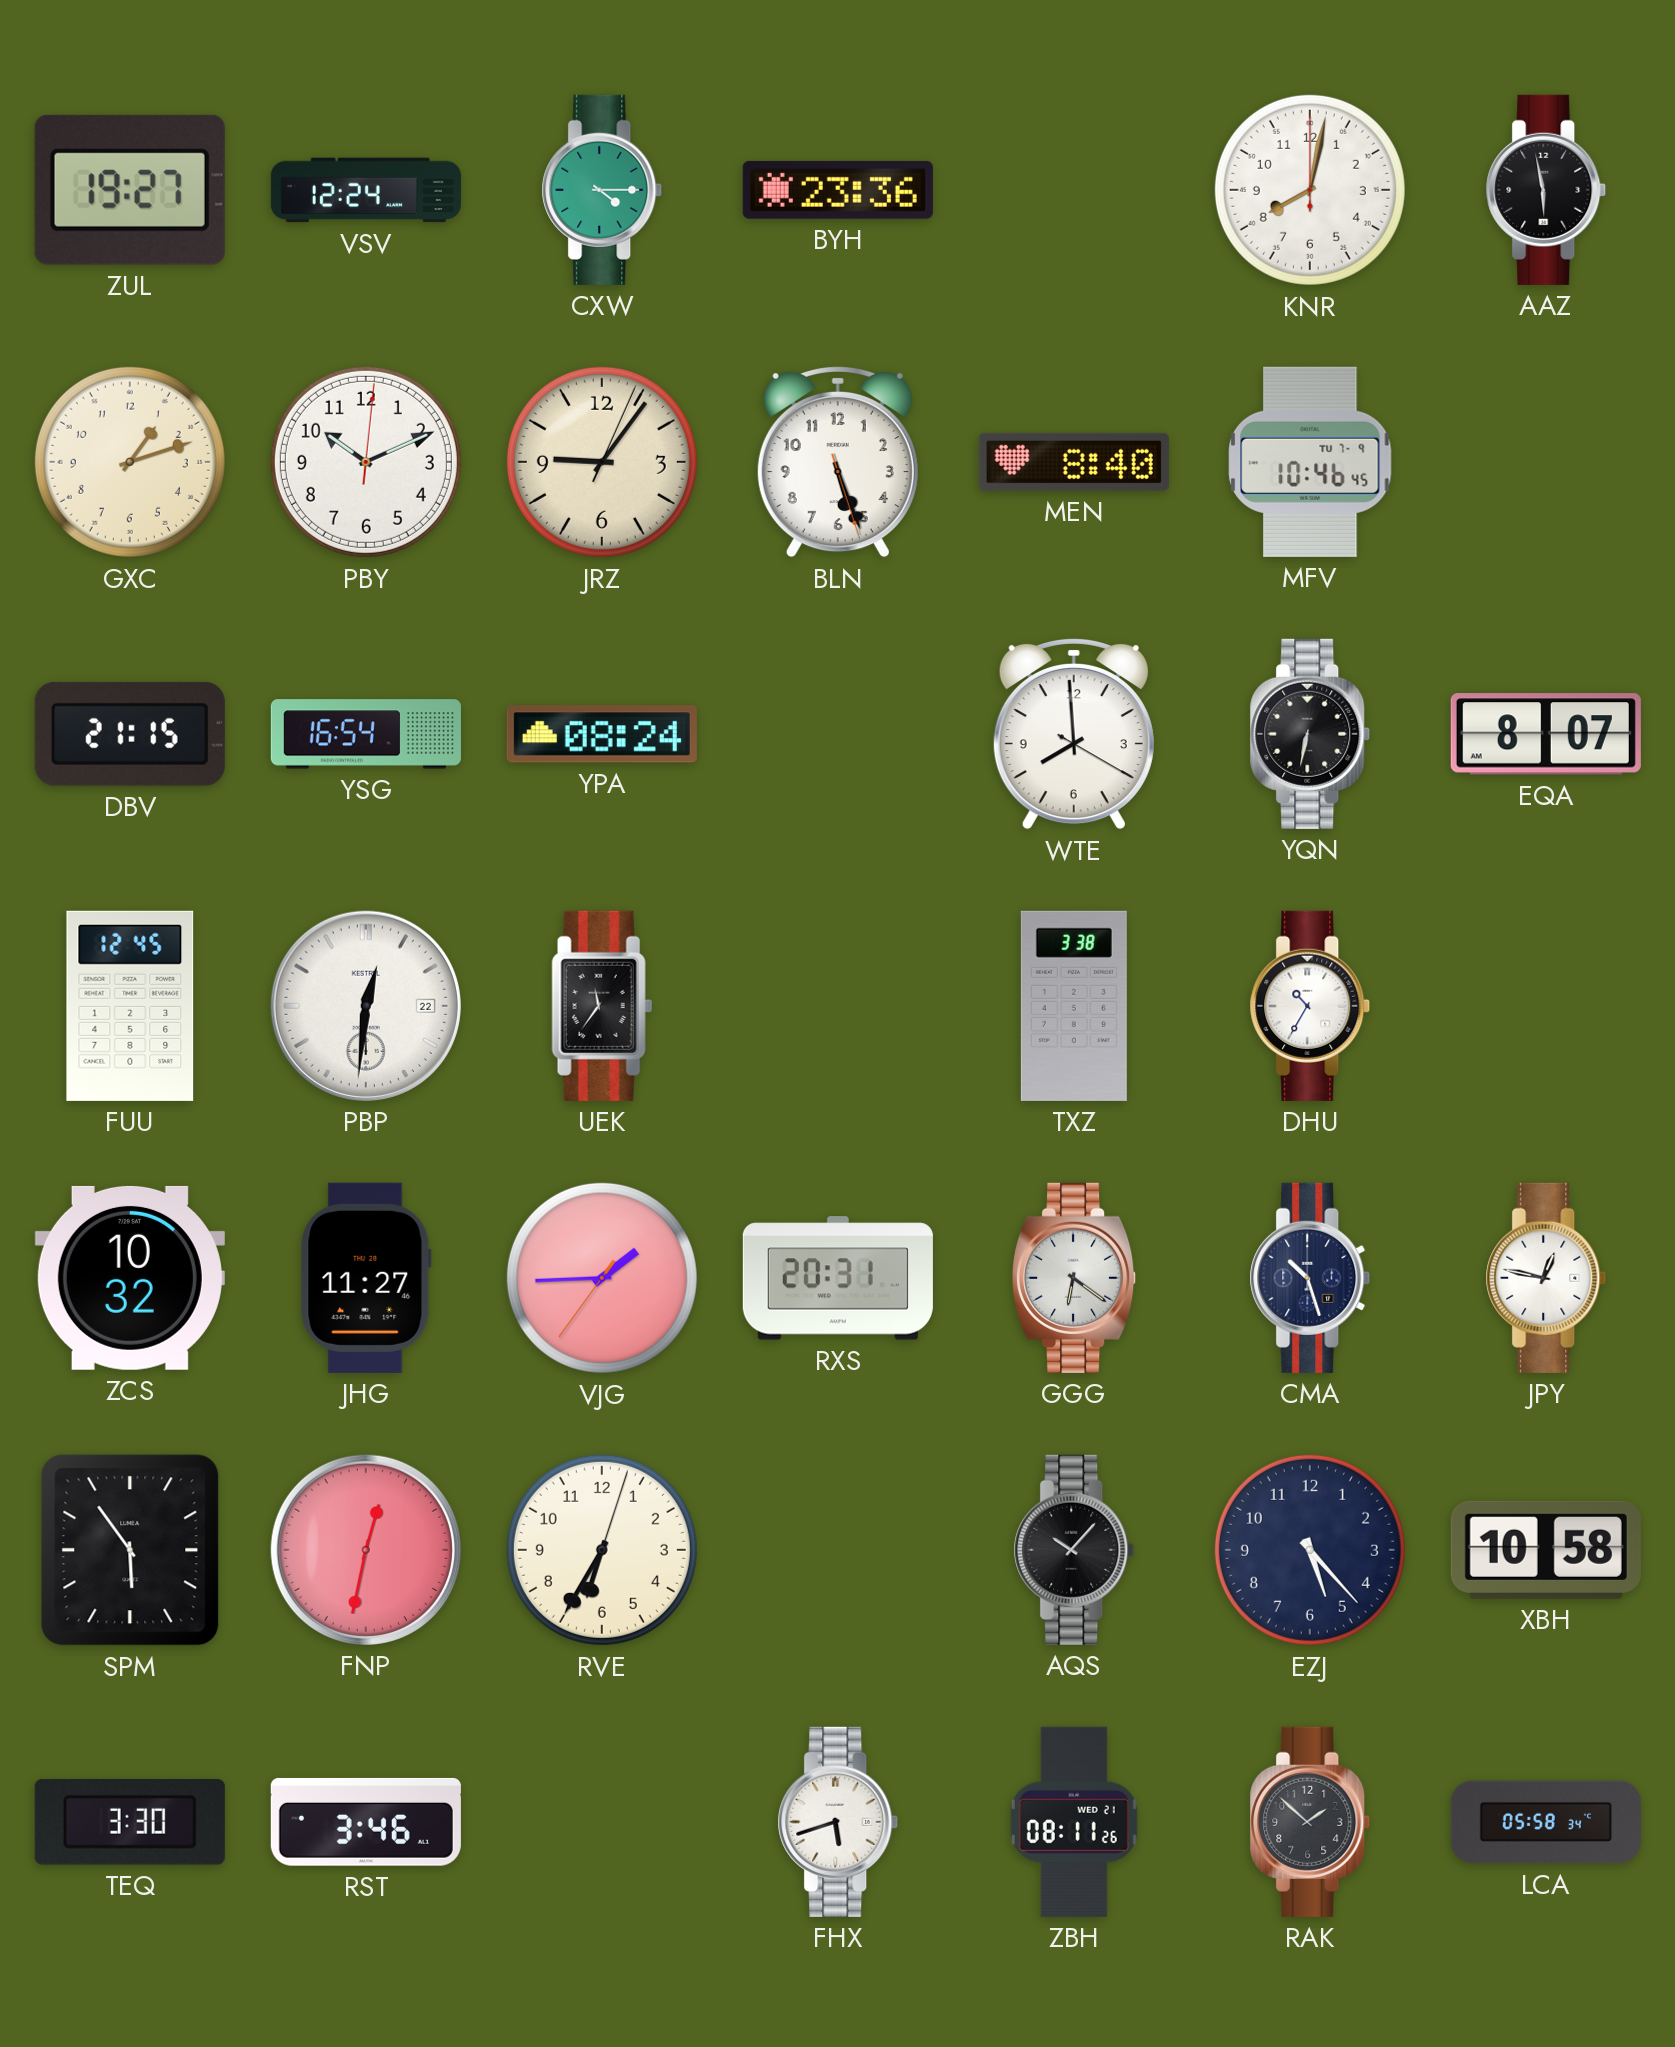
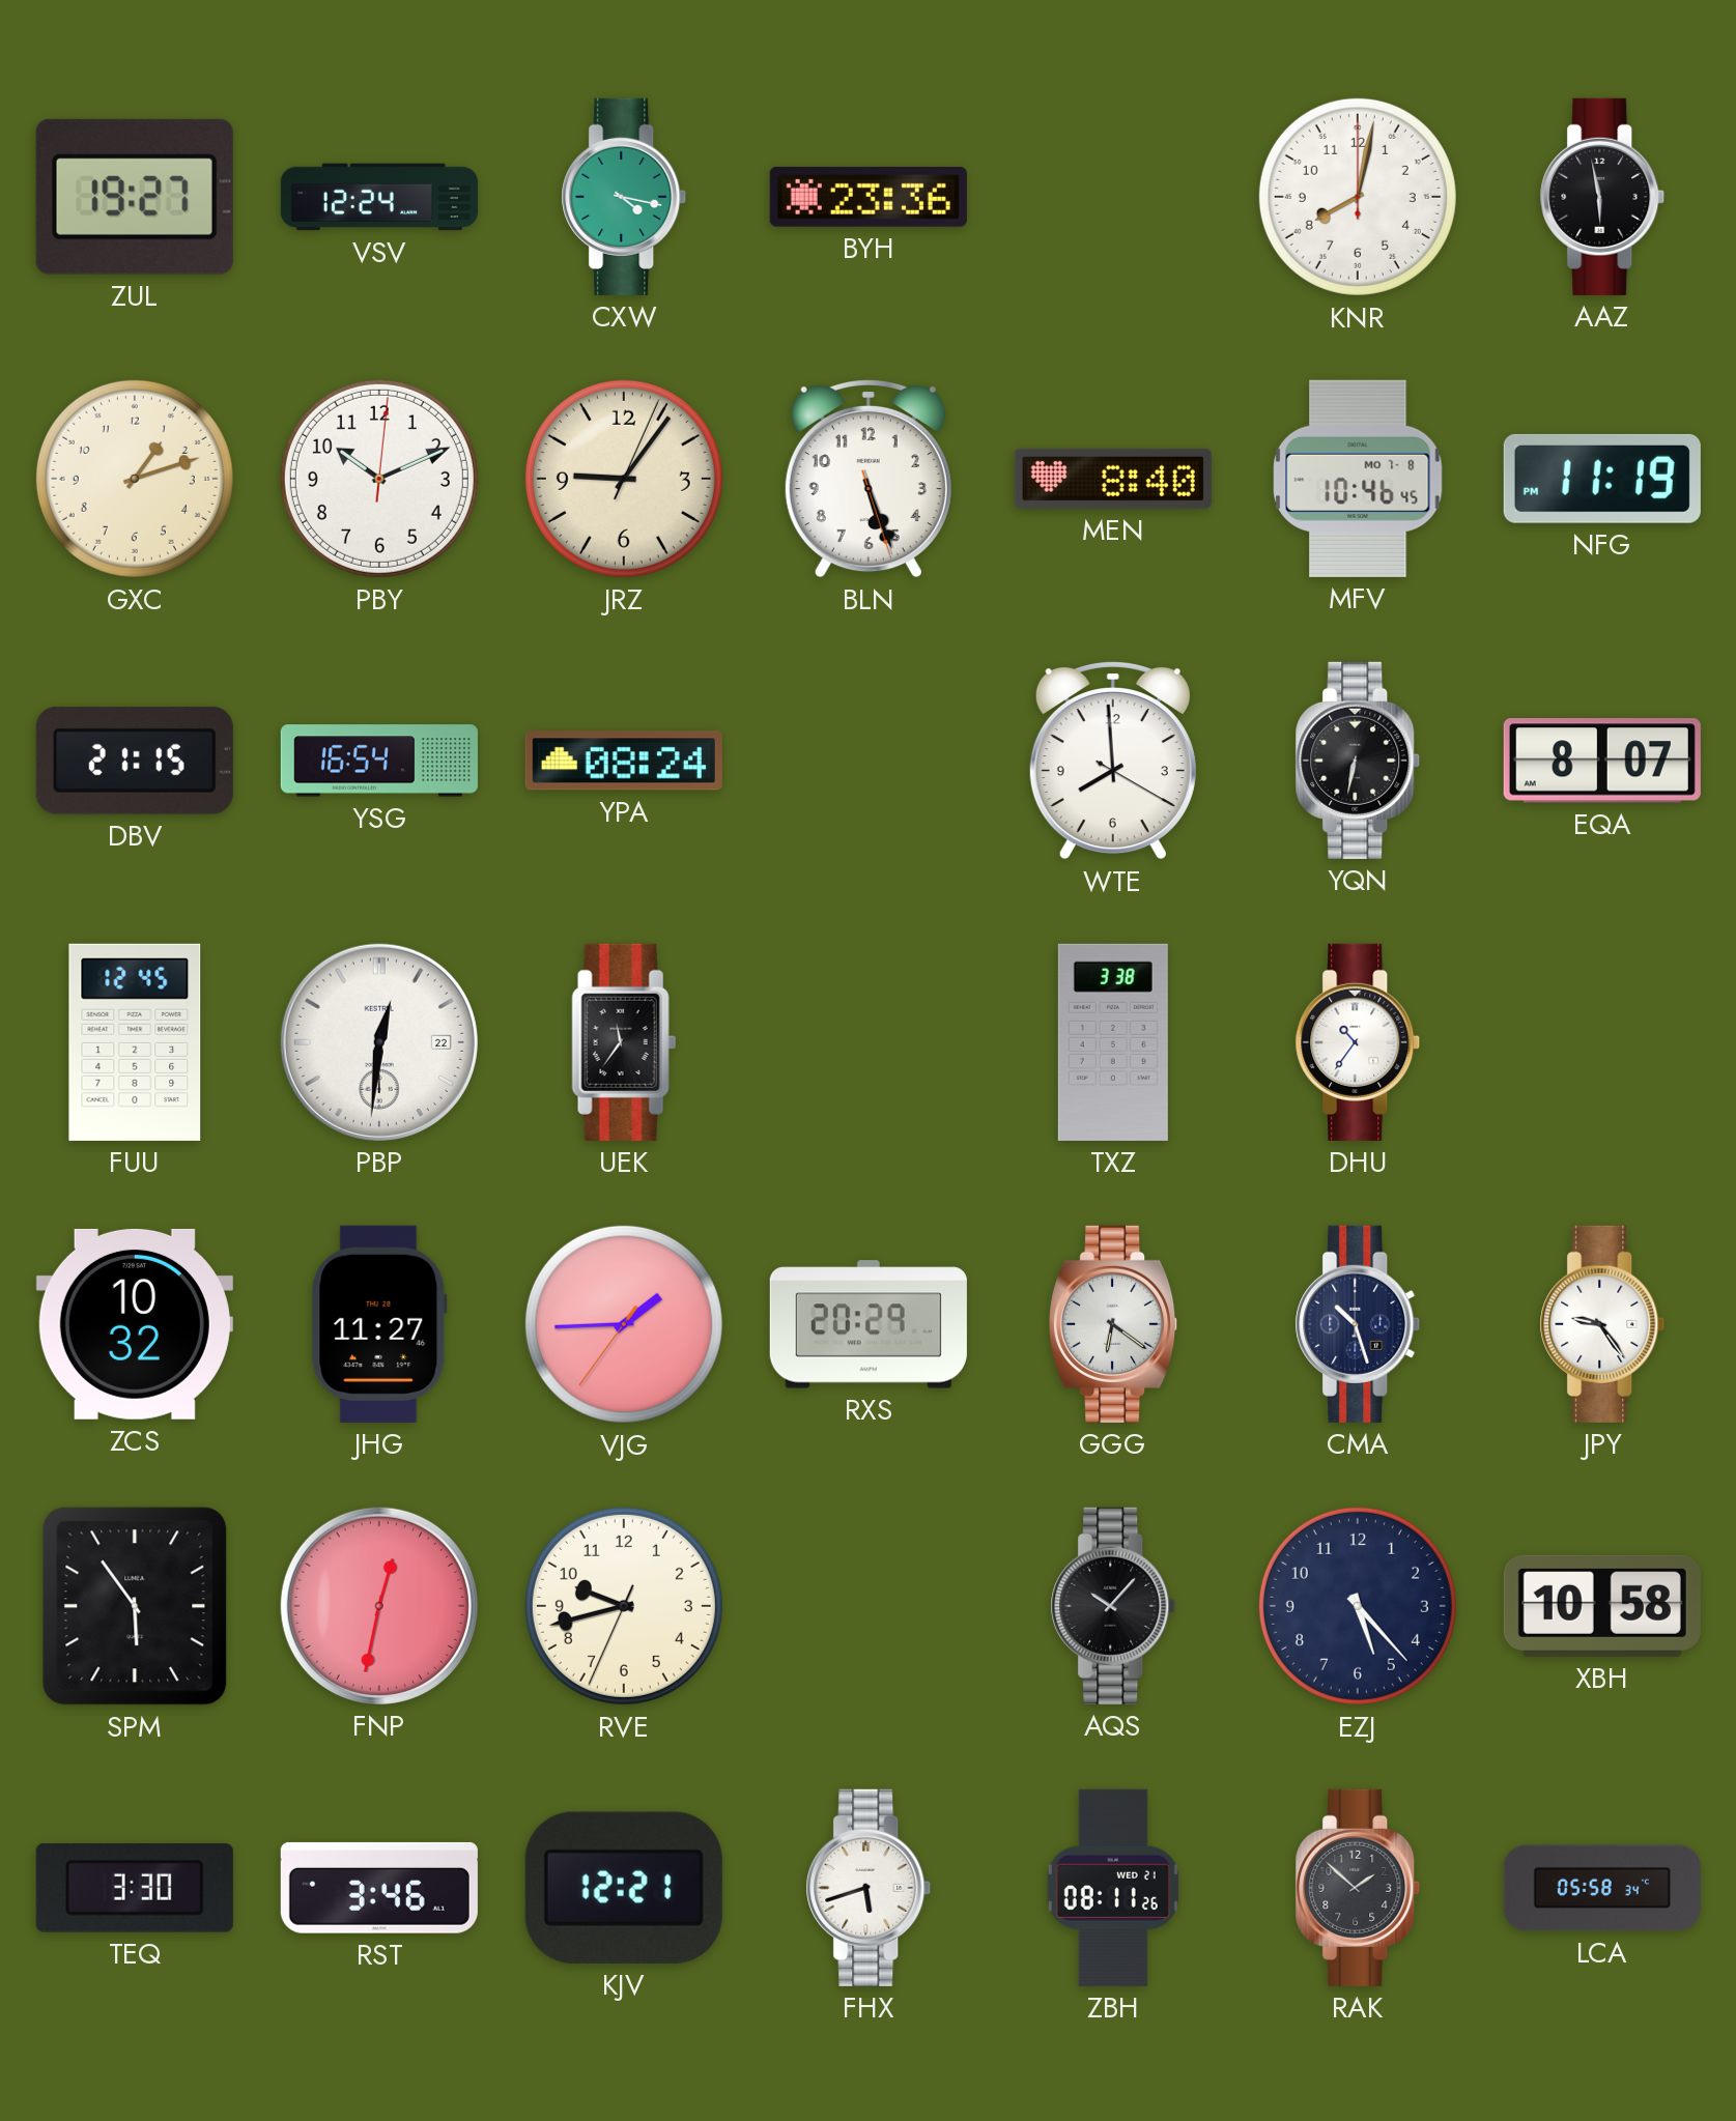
CXW: 4:15 -> 4:17
MFV date: TU 7-9 -> MO 7-8
NFG: none -> 11:19
DHU: 10:35 -> 10:36
RXS: 20:31 -> 20:29
JPY: 12:47 -> 9:24
RVE: 6:35 -> 9:42
KJV: none -> 12:21
